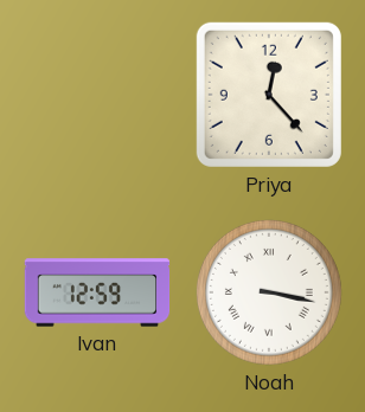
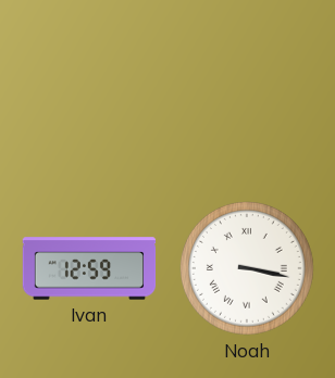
Priya: 12:23 -> none
